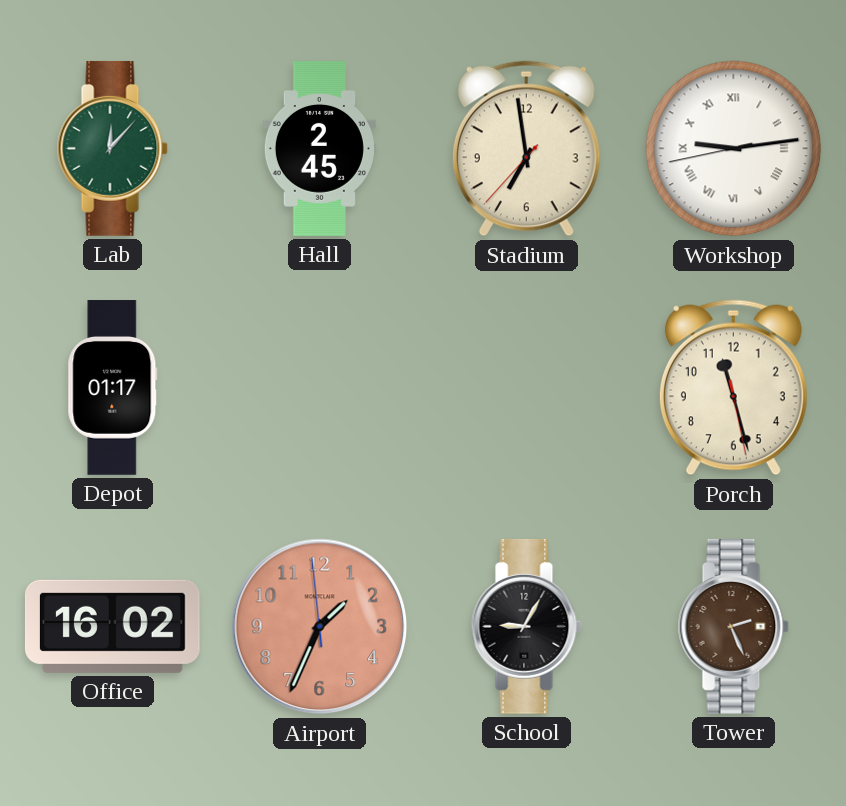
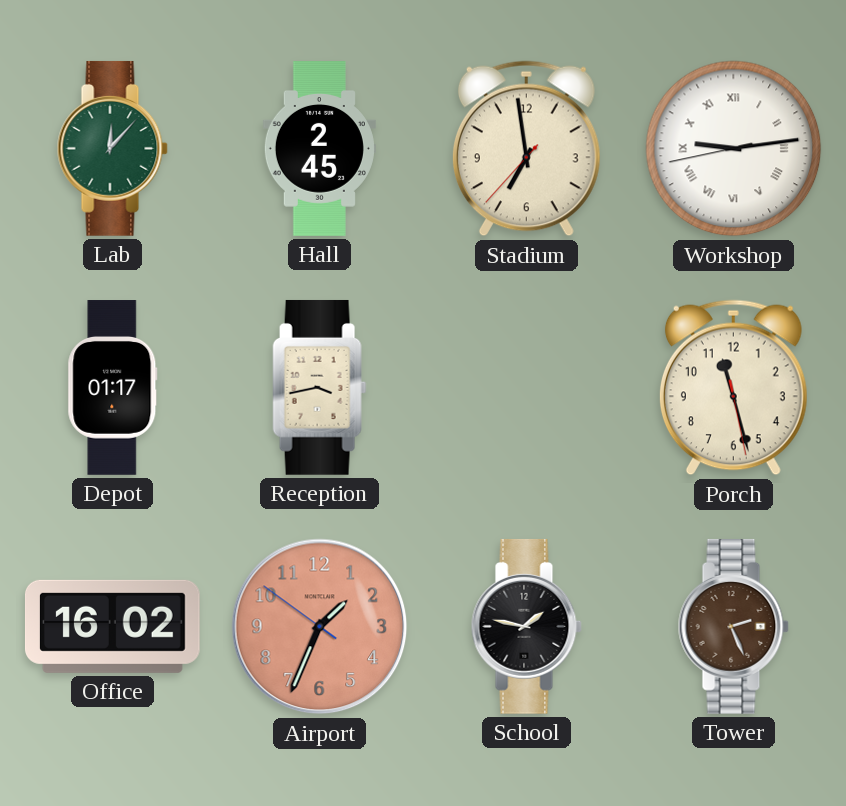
Reception: none -> 3:43
Airport: 1:33:59 -> 1:33:51
School: 9:05 -> 1:47
